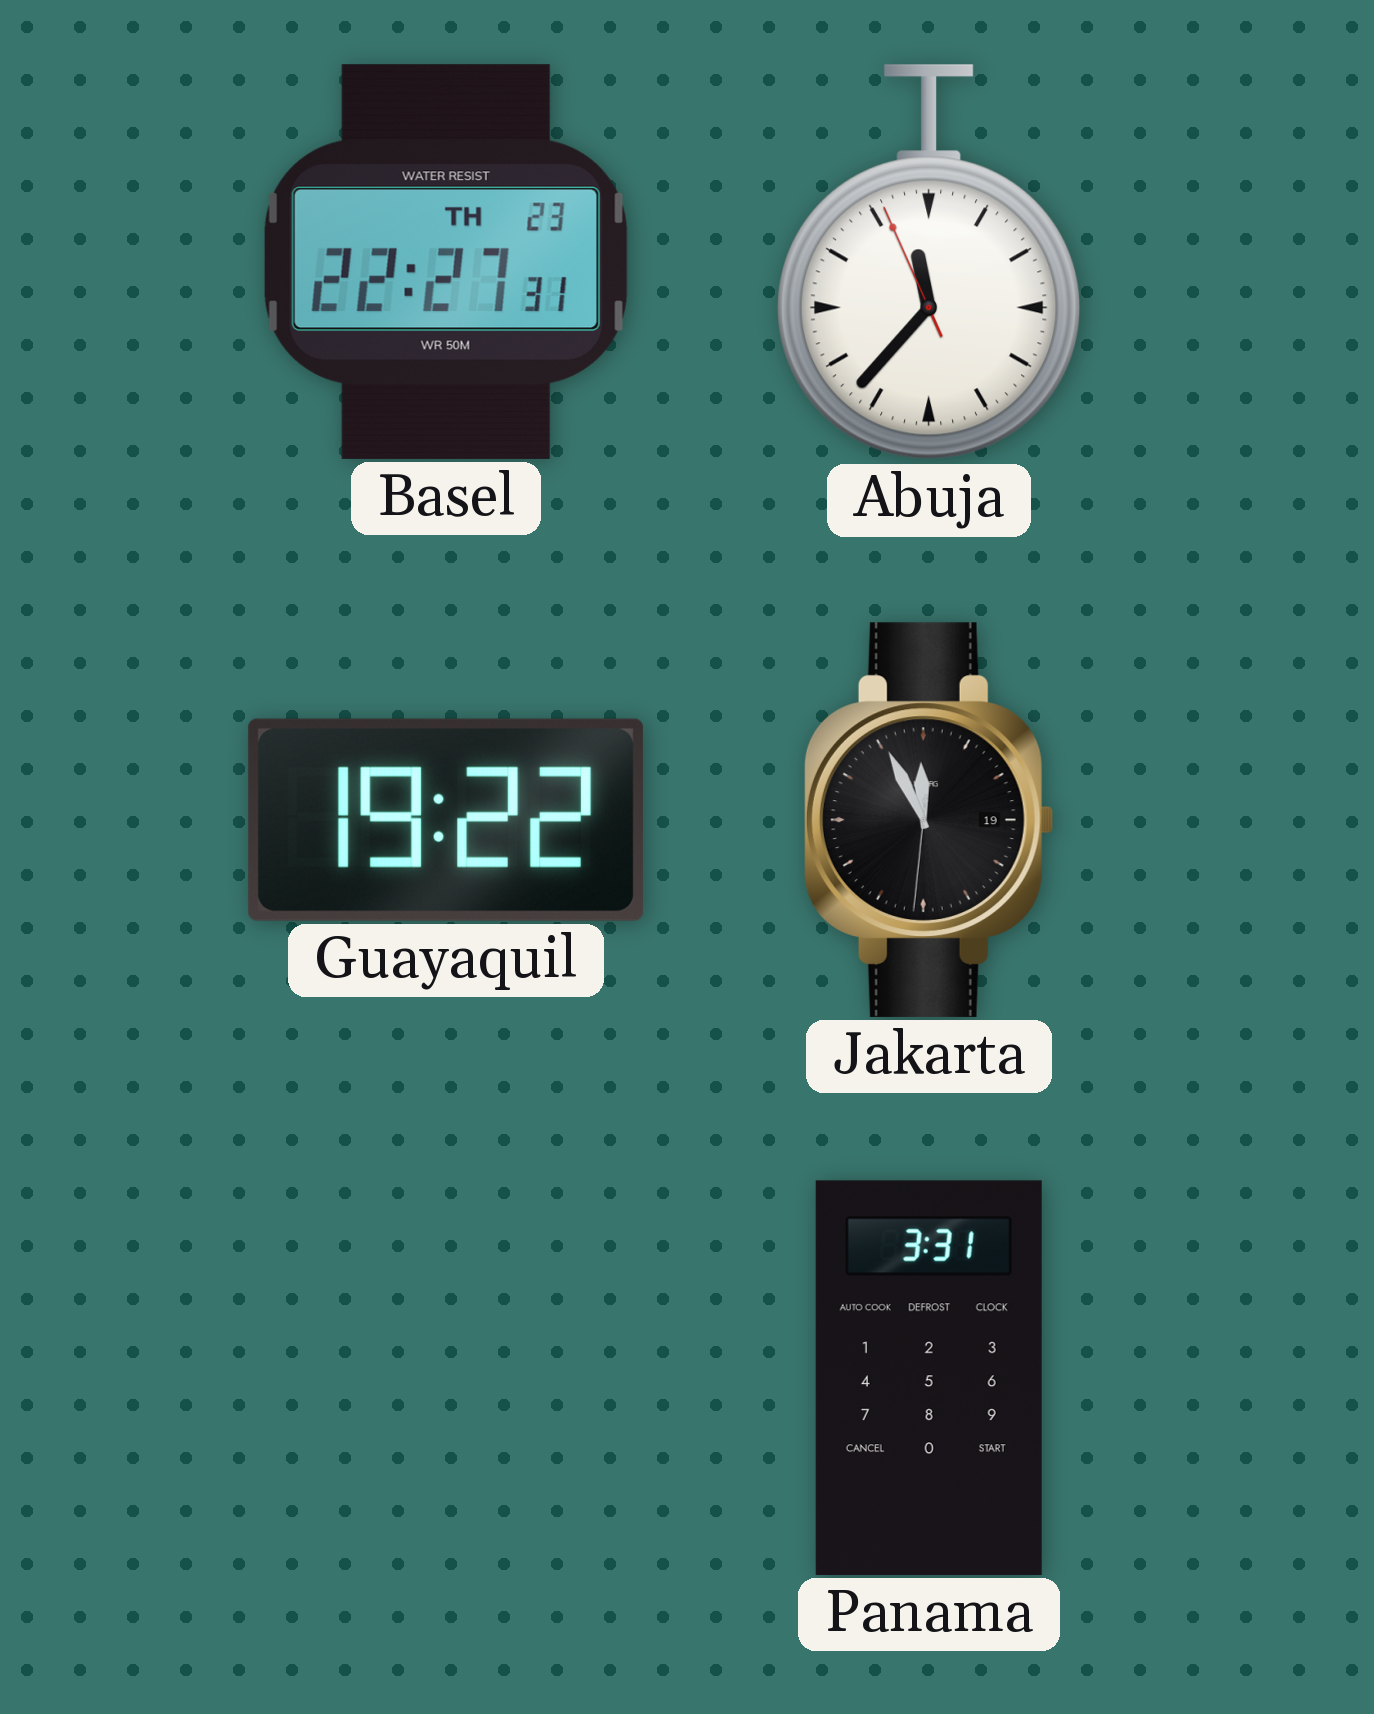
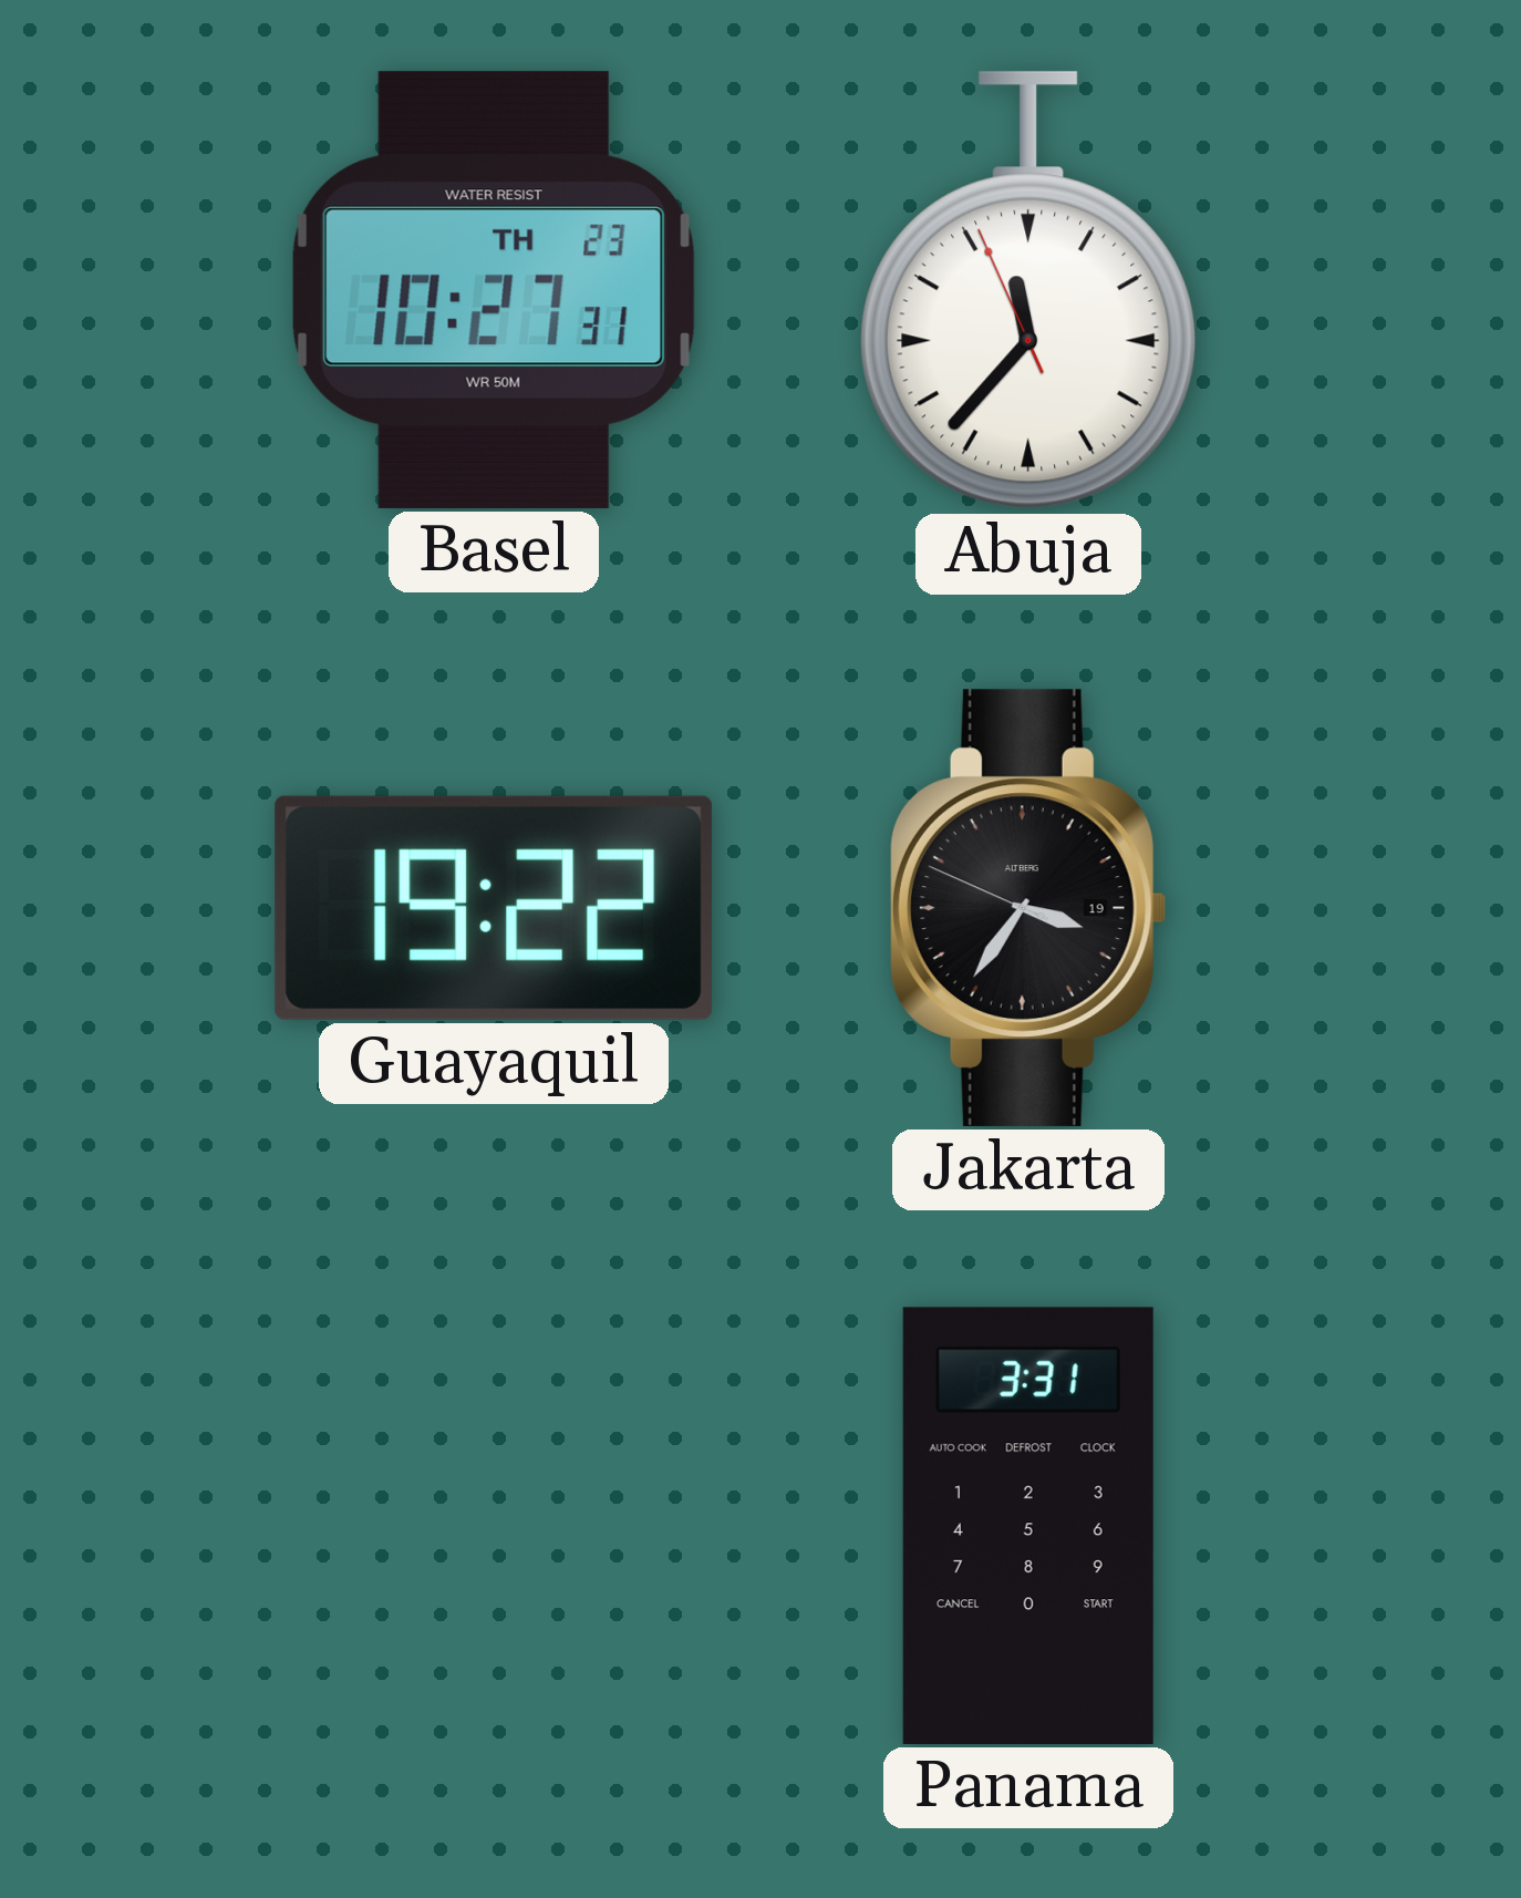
Basel: 22:27 -> 10:27
Jakarta: 11:55 -> 3:35
